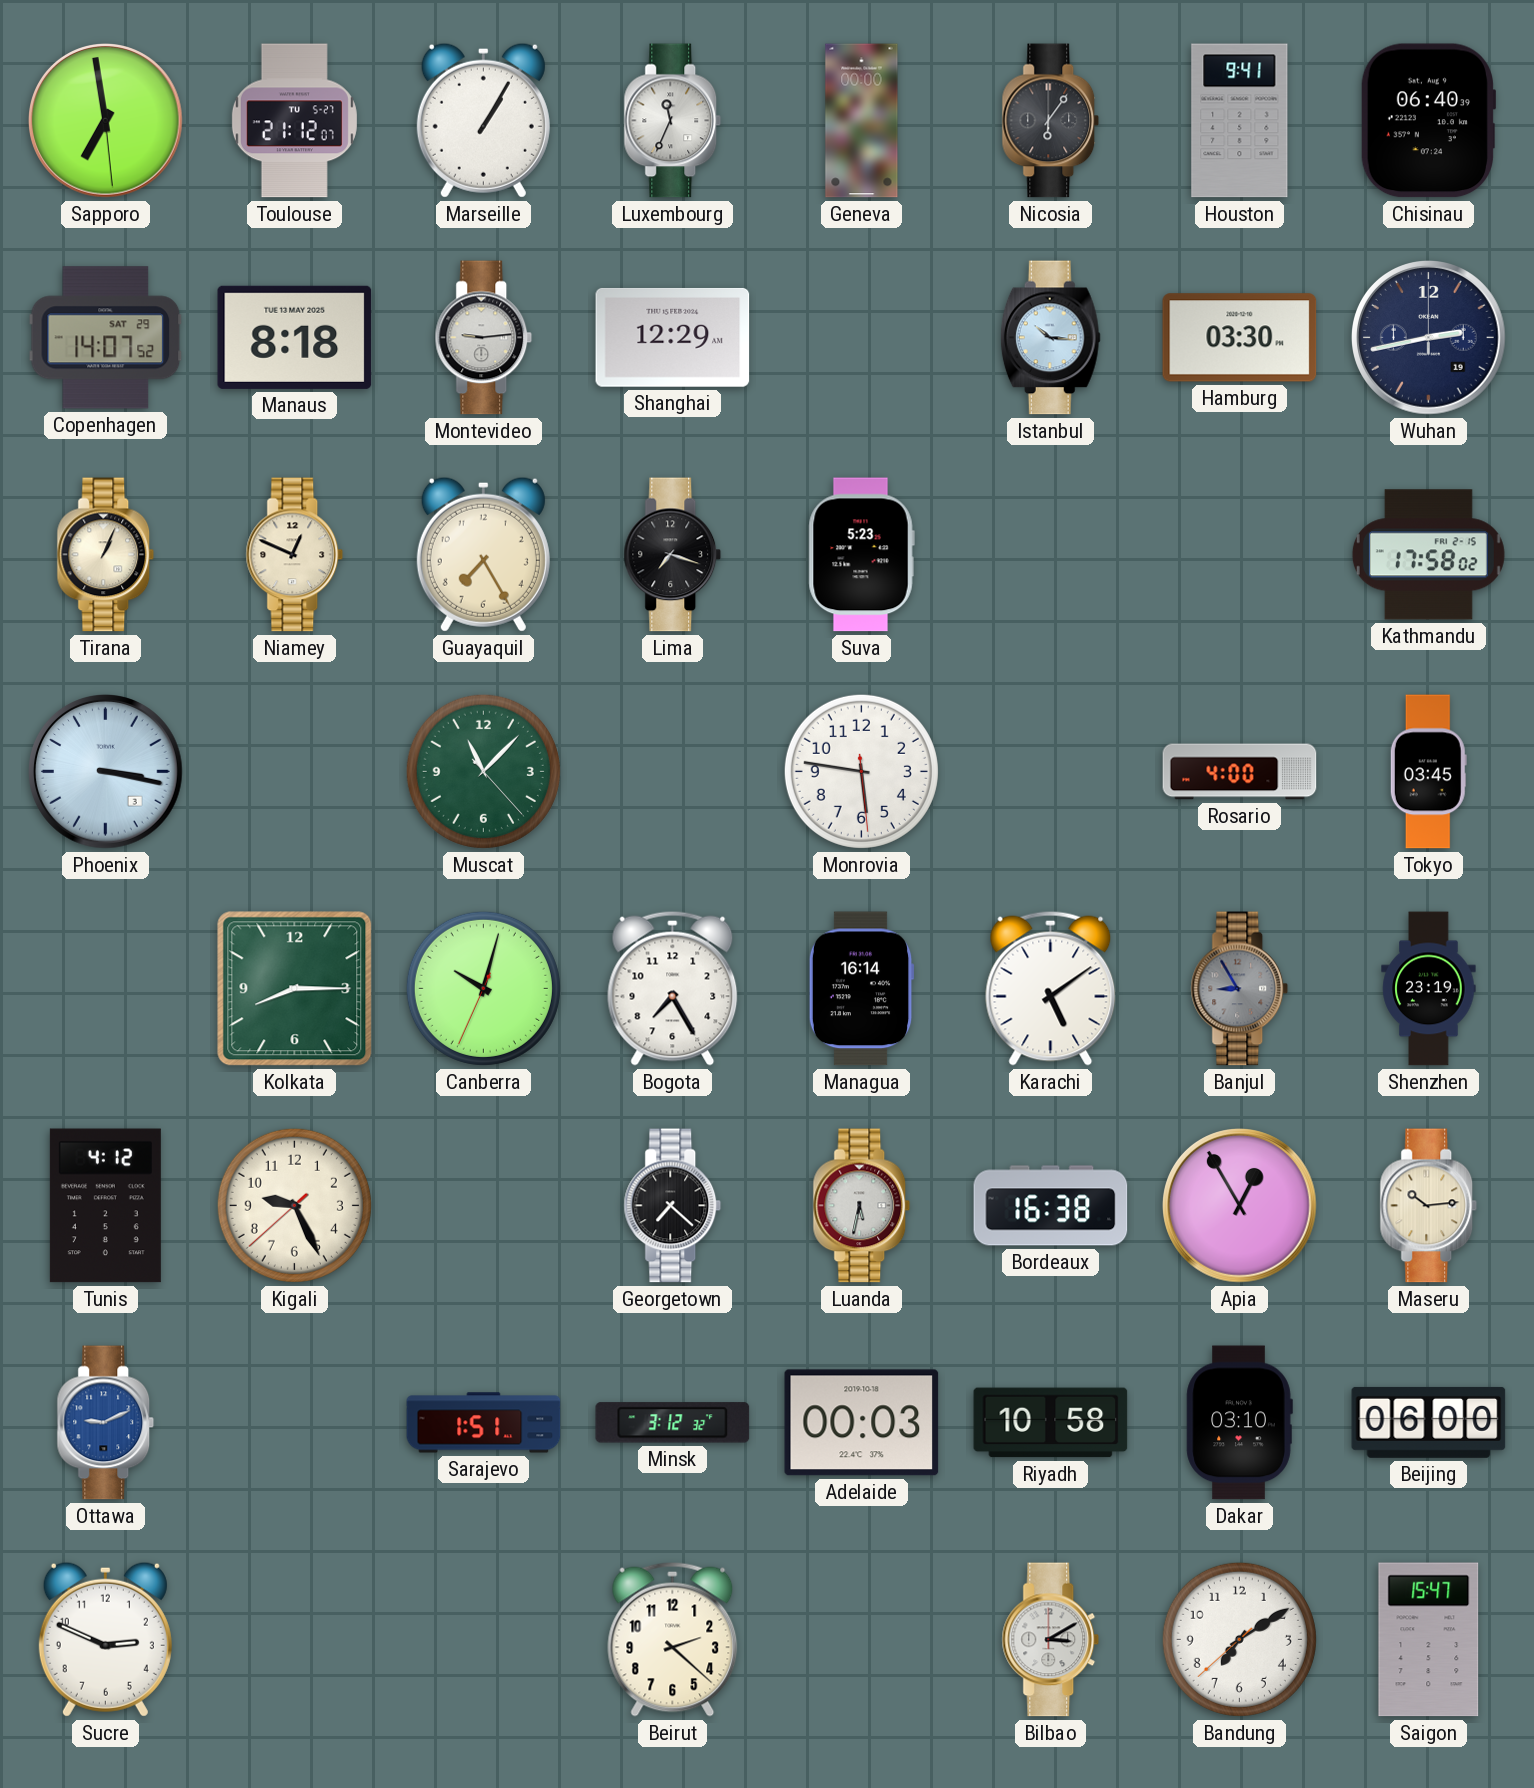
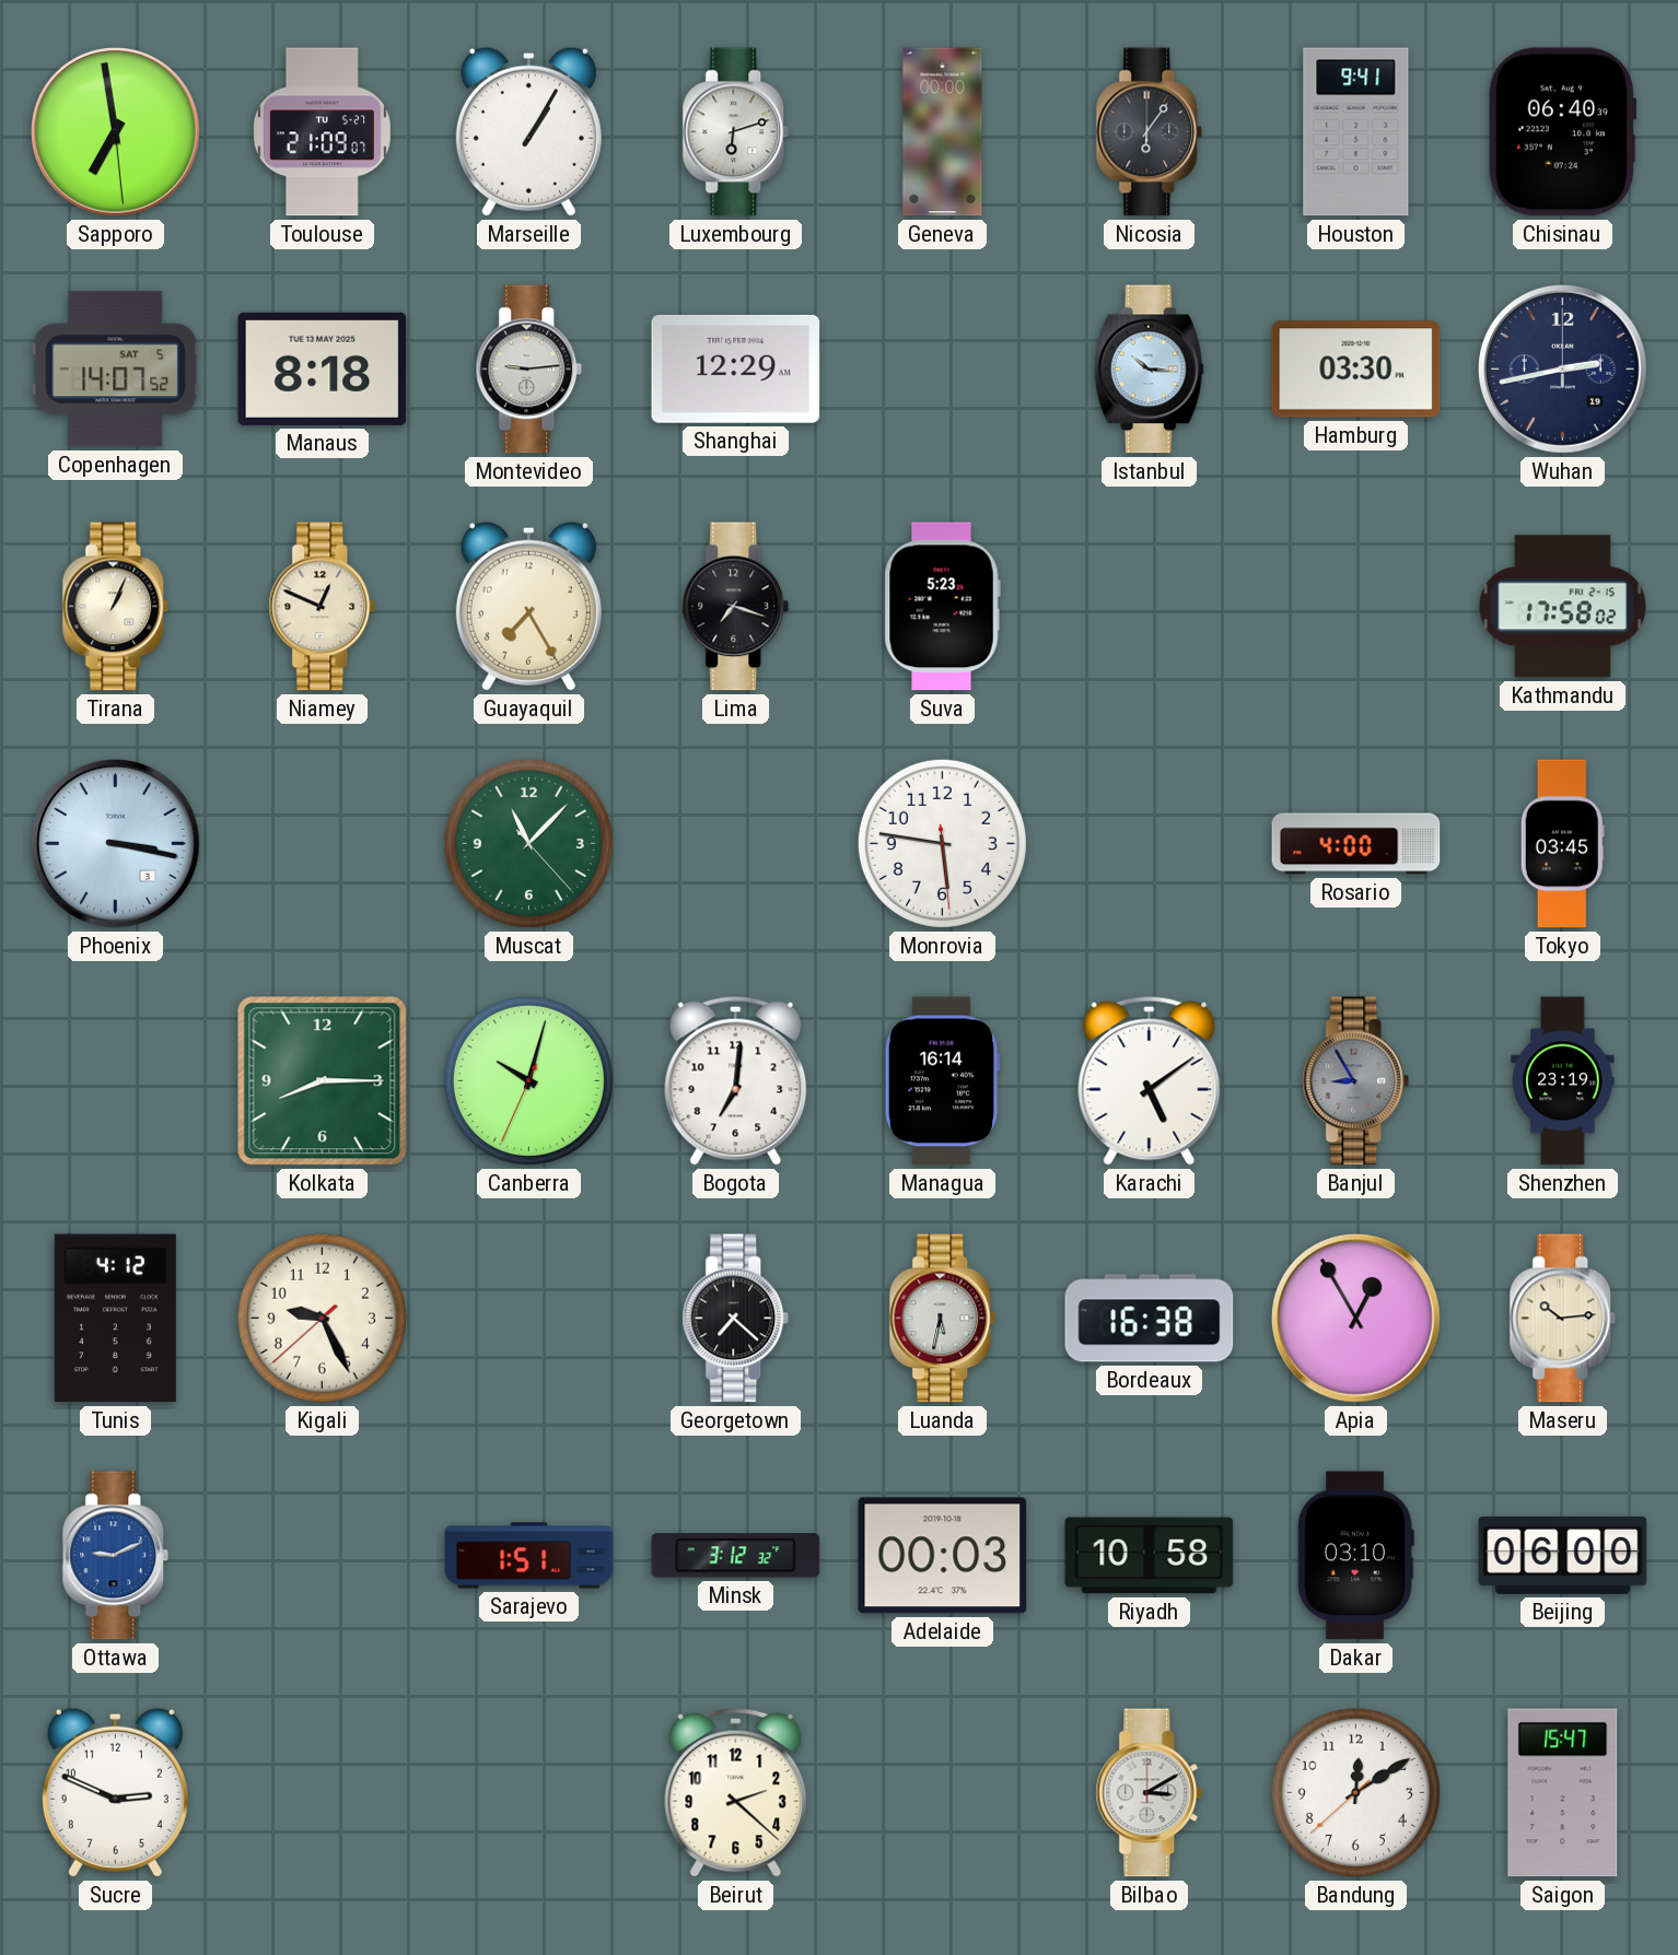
Toulouse: 21:12 -> 21:09
Luxembourg: 11:34 -> 6:12
Copenhagen date: SAT 29 -> SAT 5
Bogota: 7:25 -> 7:01
Bandung: 7:09 -> 12:09
